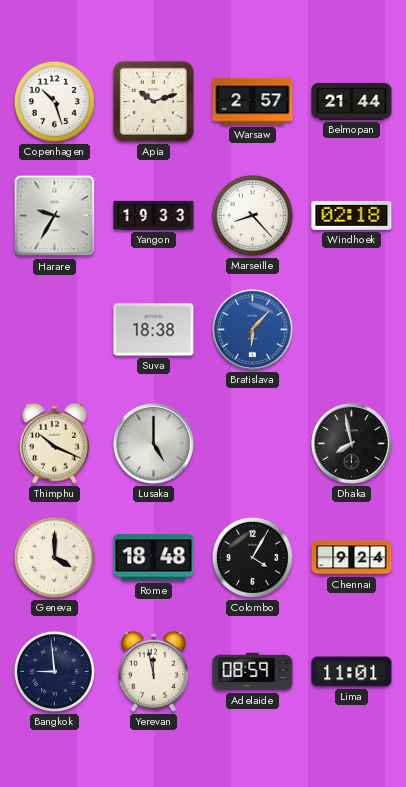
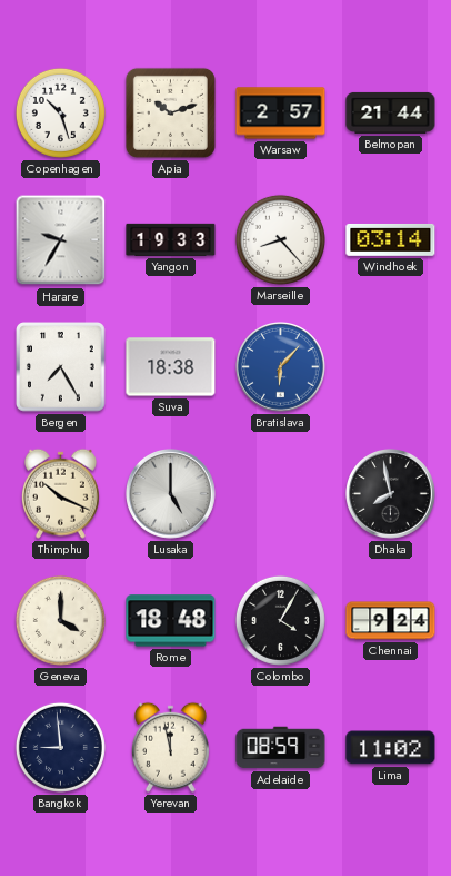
Windhoek: 02:18 -> 03:14
Bergen: none -> 7:25
Lima: 11:01 -> 11:02
